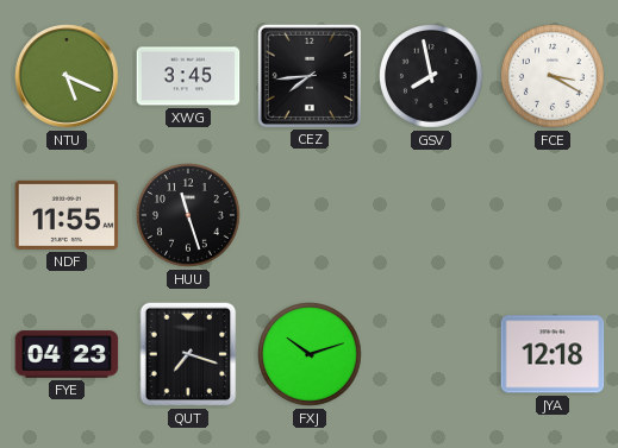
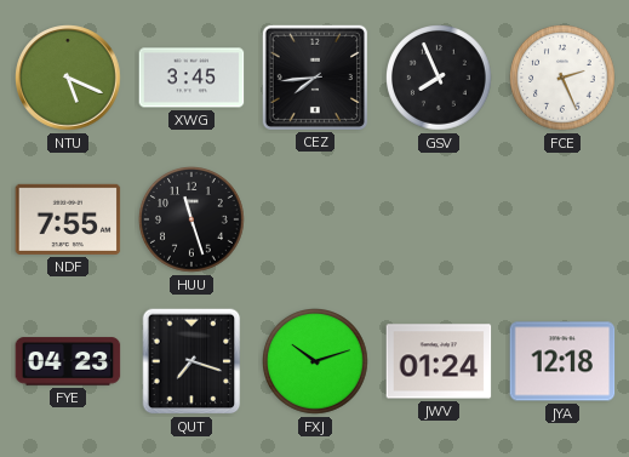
GSV: 7:58 -> 7:56
FCE: 3:20 -> 2:26
NDF: 11:55 -> 7:55
JWV: none -> 01:24
